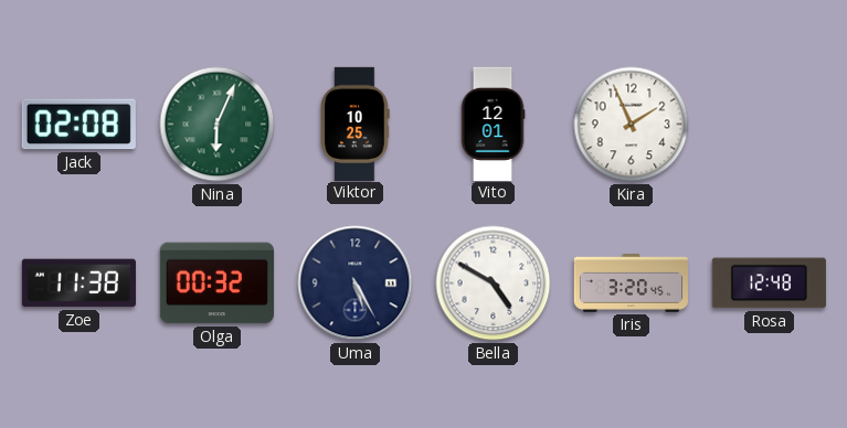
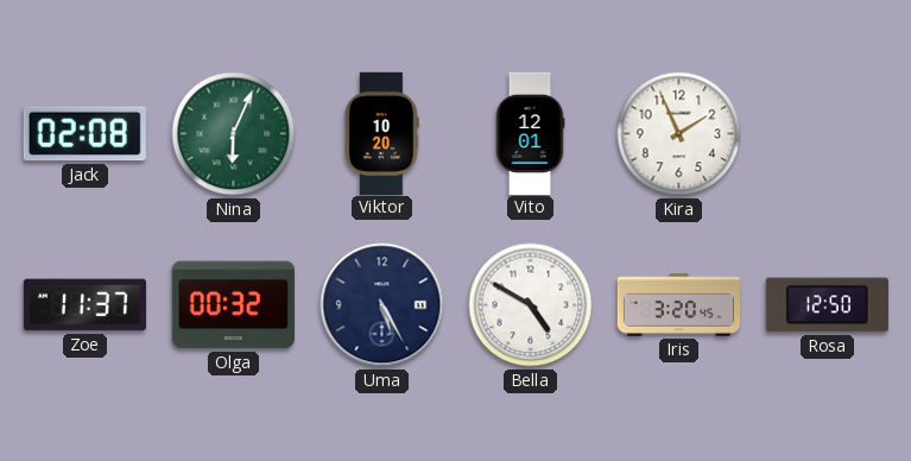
Viktor: 10:25 -> 10:20
Zoe: 11:38 -> 11:37
Rosa: 12:48 -> 12:50
